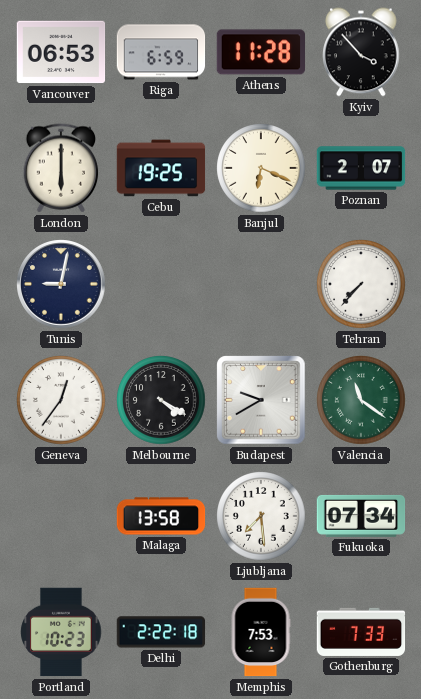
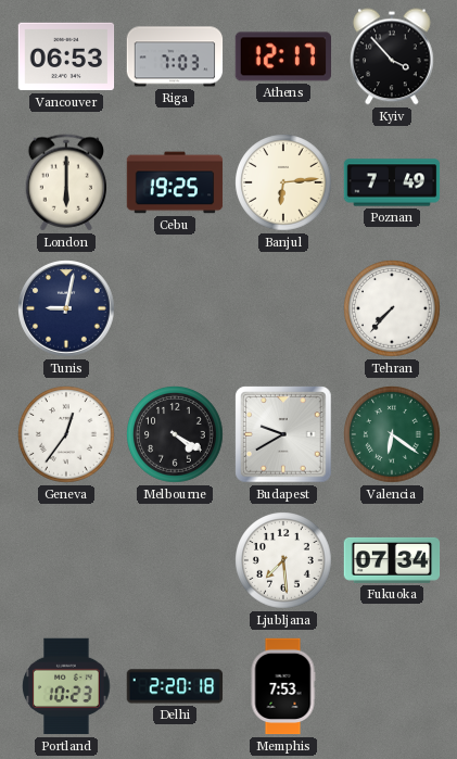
Riga: 6:59 -> 7:03
Athens: 11:28 -> 12:17
Banjul: 6:19 -> 6:14
Poznan: 2:07 -> 7:49
Valencia: 11:21 -> 6:21
Malaga: 13:58 -> none
Delhi: 2:22 -> 2:20
Gothenburg: 7:33 -> none
